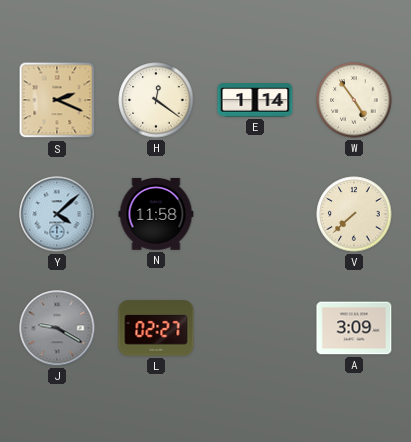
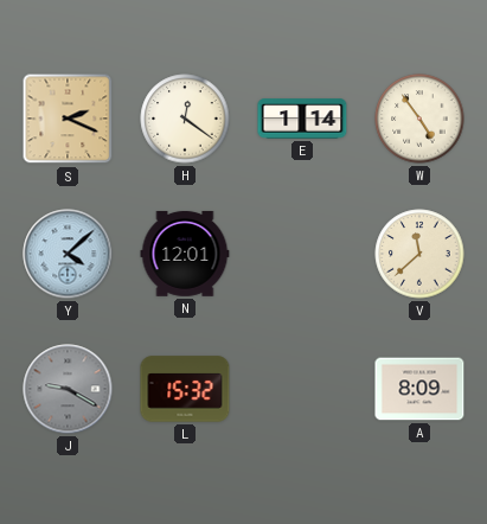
N: 11:58 -> 12:01
V: 7:38 -> 11:38
L: 02:27 -> 15:32
A: 3:09 -> 8:09
